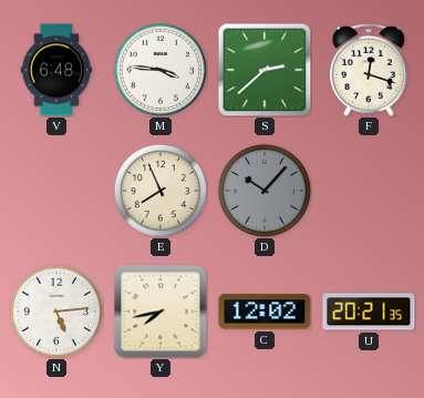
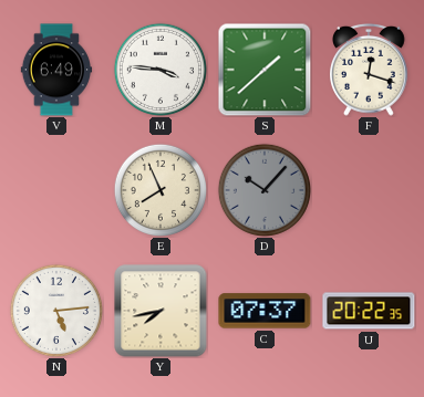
V: 6:48 -> 6:49
S: 2:38 -> 1:38
C: 12:02 -> 07:37
U: 20:21 -> 20:22
